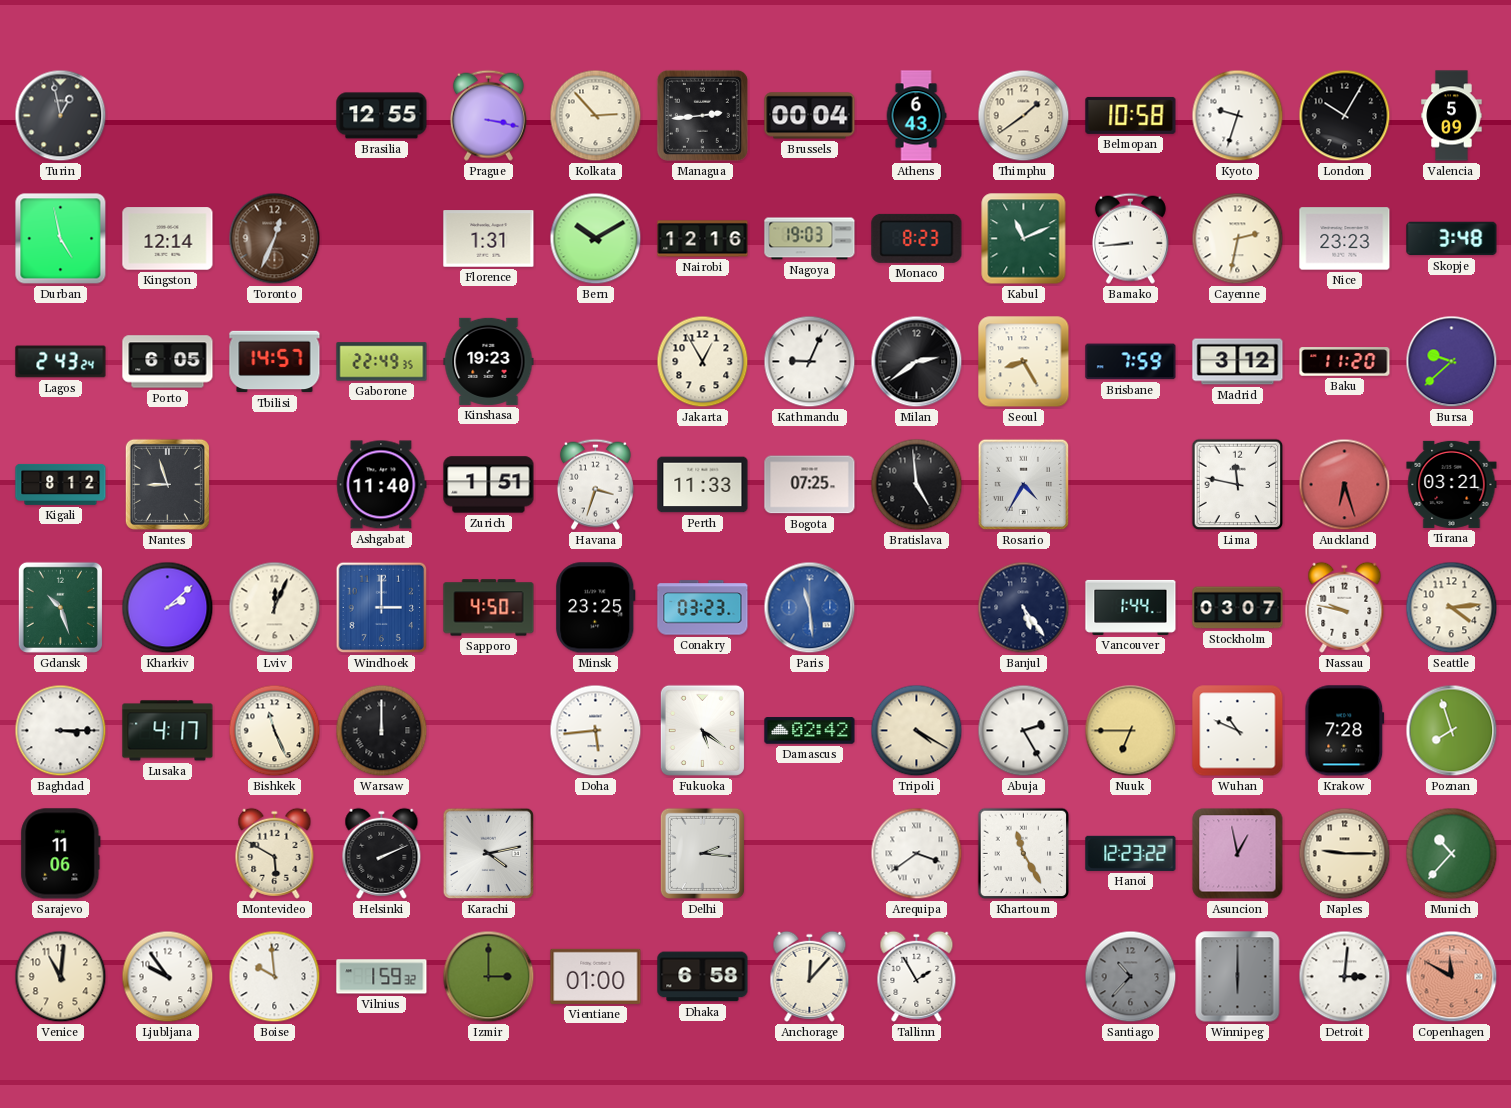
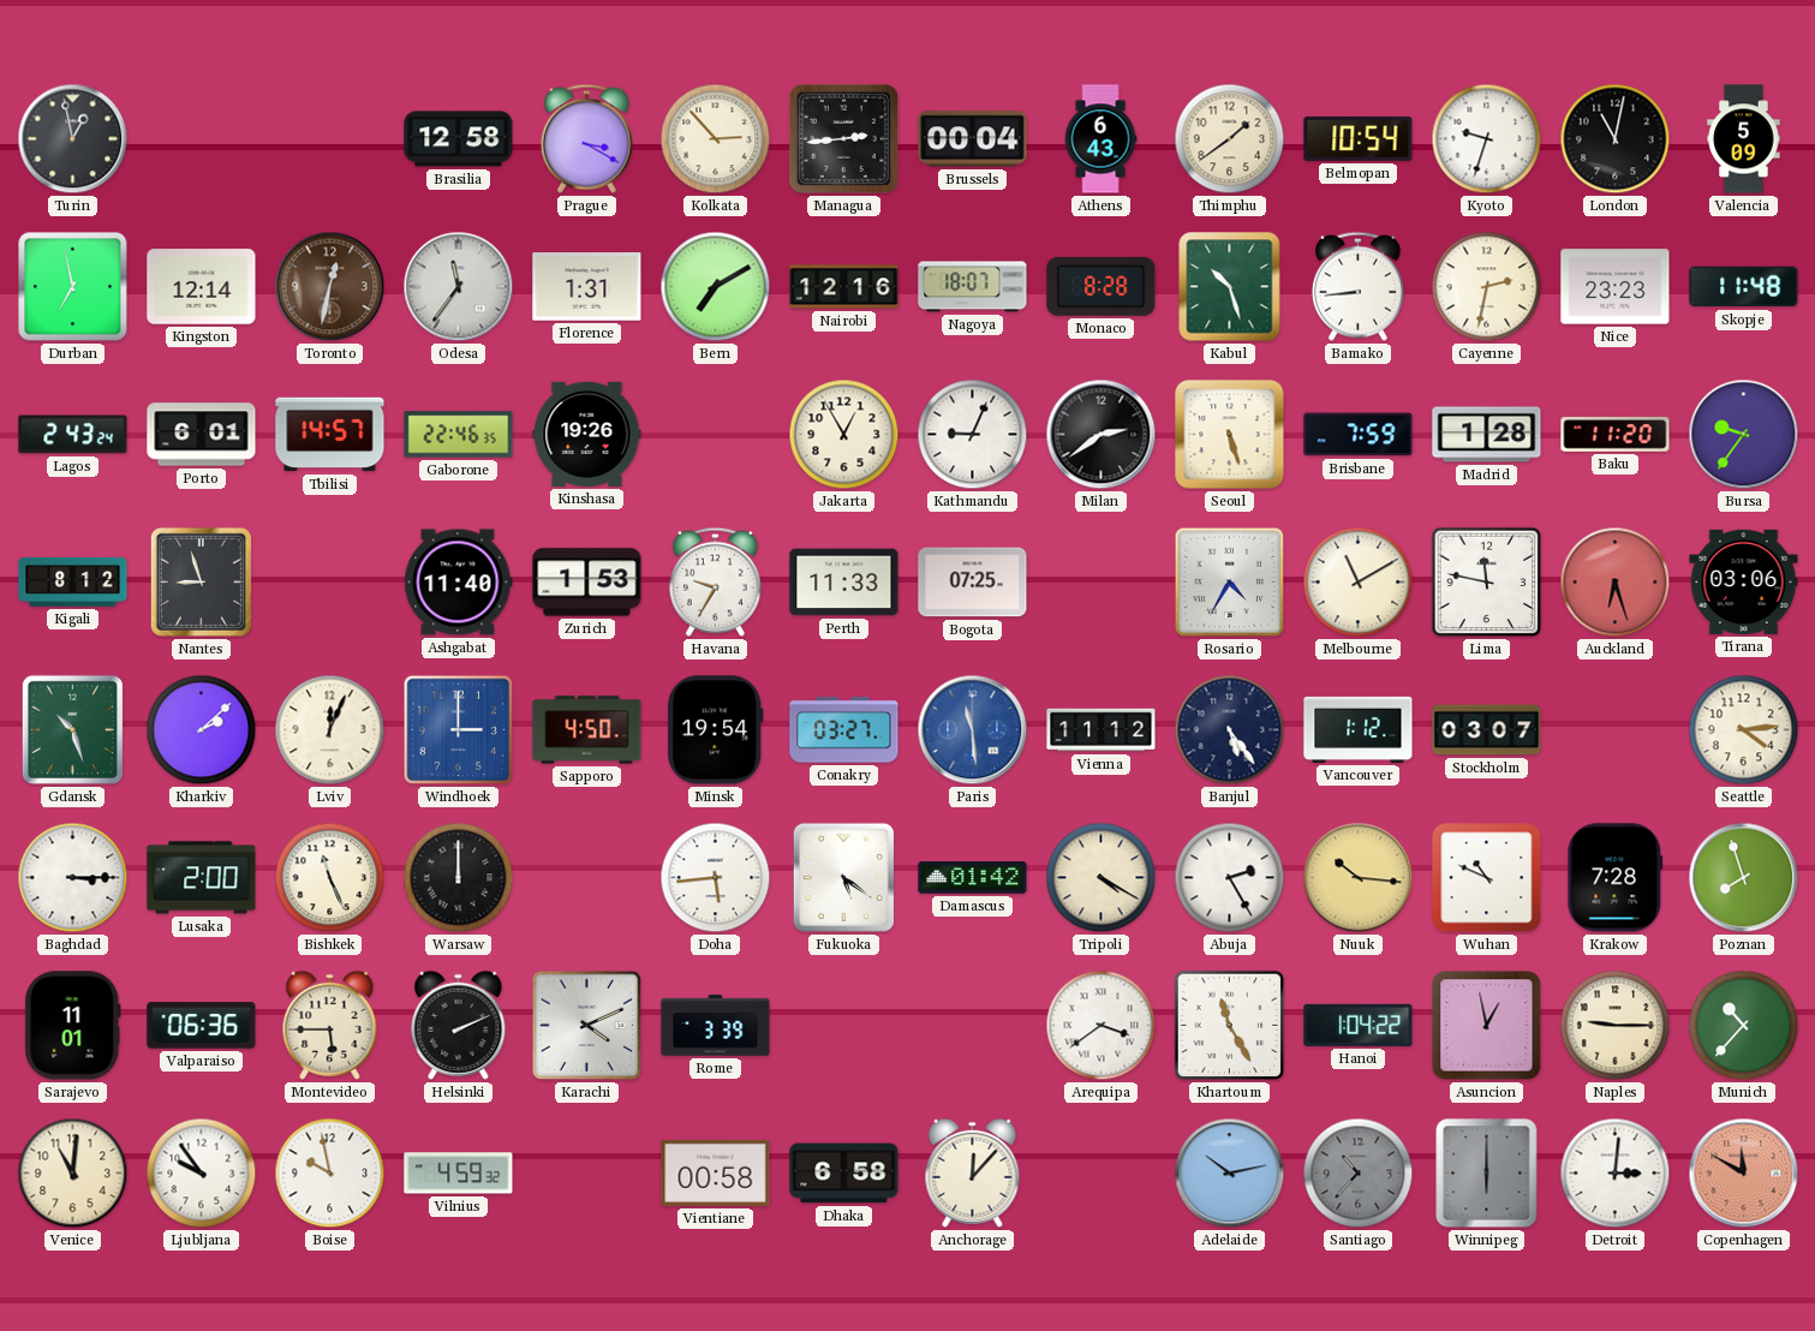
Brasilia: 12:55 -> 12:58
Prague: 3:17 -> 3:20
Belmopan: 10:58 -> 10:54
London: 10:05 -> 11:02
Durban: 4:58 -> 6:58
Toronto: 12:34 -> 12:32
Odesa: none -> 11:36
Bern: 10:10 -> 7:10
Nagoya: 19:03 -> 18:07
Monaco: 8:23 -> 8:28
Kabul: 11:11 -> 10:27
Skopje: 3:48 -> 11:48
Porto: 6:05 -> 6:01
Gaborone: 22:49 -> 22:46
Kinshasa: 19:23 -> 19:26
Seoul: 8:25 -> 5:27
Madrid: 3:12 -> 1:28
Bursa: 9:38 -> 9:36
Zurich: 1:51 -> 1:53
Havana: 3:33 -> 9:35
Bratislava: 4:59 -> none
Melbourne: none -> 11:10
Tirana: 03:21 -> 03:06
Minsk: 23:25 -> 19:54
Conakry: 03:23 -> 03:27
Vienna: none -> 11:12
Vancouver: 1:44 -> 1:12
Nassau: 9:47 -> none
Lusaka: 4:17 -> 2:00
Damascus: 02:42 -> 01:42
Nuuk: 6:45 -> 10:16
Sarajevo: 11:06 -> 11:01
Valparaiso: none -> 06:36
Montevideo: 5:50 -> 5:45
Karachi: 4:13 -> 4:11
Rome: none -> 3:39
Delhi: 2:16 -> none
Hanoi: 12:23 -> 1:04
Boise: 9:59 -> 9:58
Vilnius: 1:59 -> 4:59
Izmir: 3:00 -> none
Vientiane: 01:00 -> 00:58
Tallinn: 1:55 -> none
Adelaide: none -> 10:13
